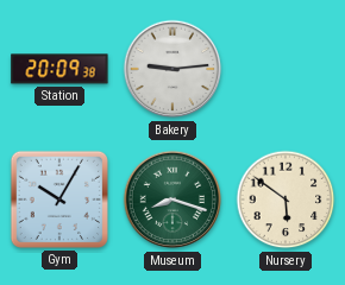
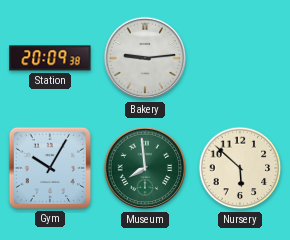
Museum: 8:18 -> 7:59
Nursery: 5:51 -> 5:52
